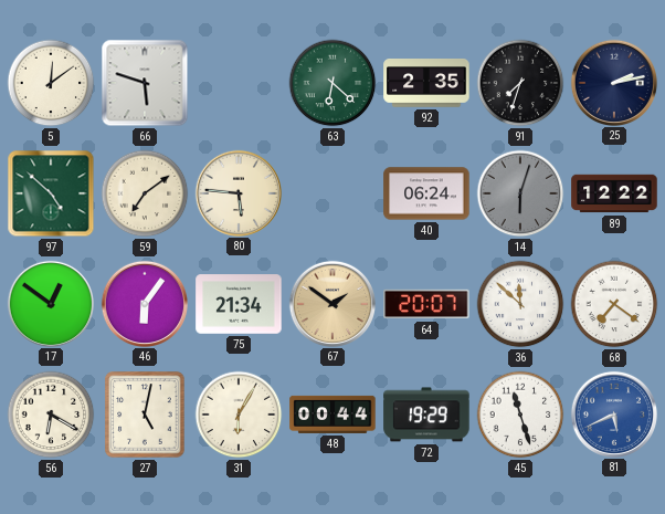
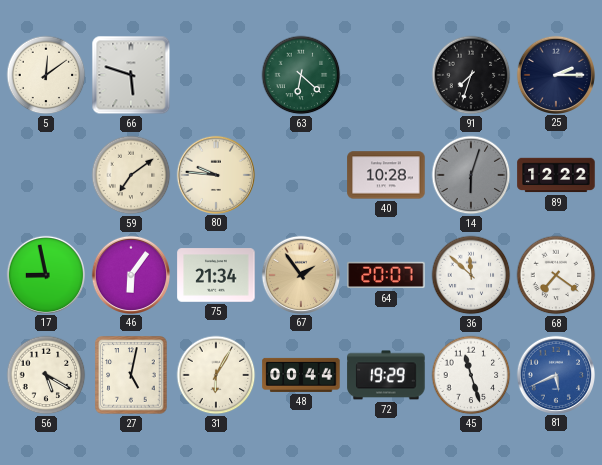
92: 2:35 -> none
25: 2:13 -> 2:15
97: 4:52 -> none
80: 5:46 -> 9:46
40: 06:24 -> 10:28
17: 12:51 -> 8:58
67: 1:51 -> 1:54
56: 6:20 -> 5:20
